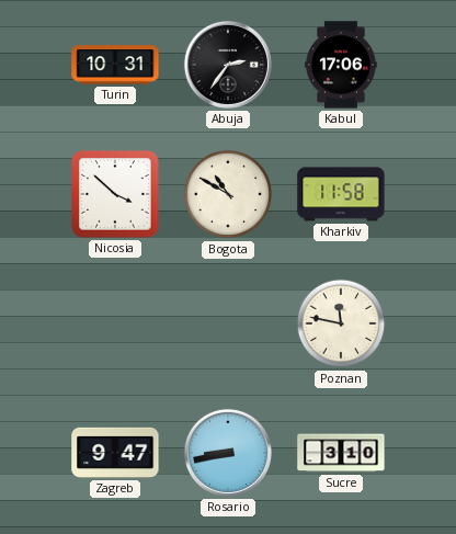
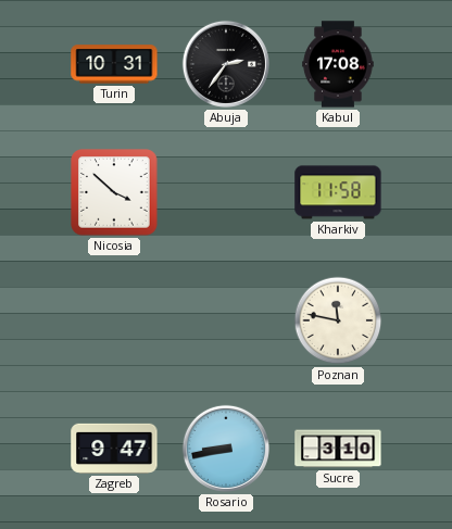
Kabul: 17:06 -> 17:08
Bogota: 10:50 -> none
